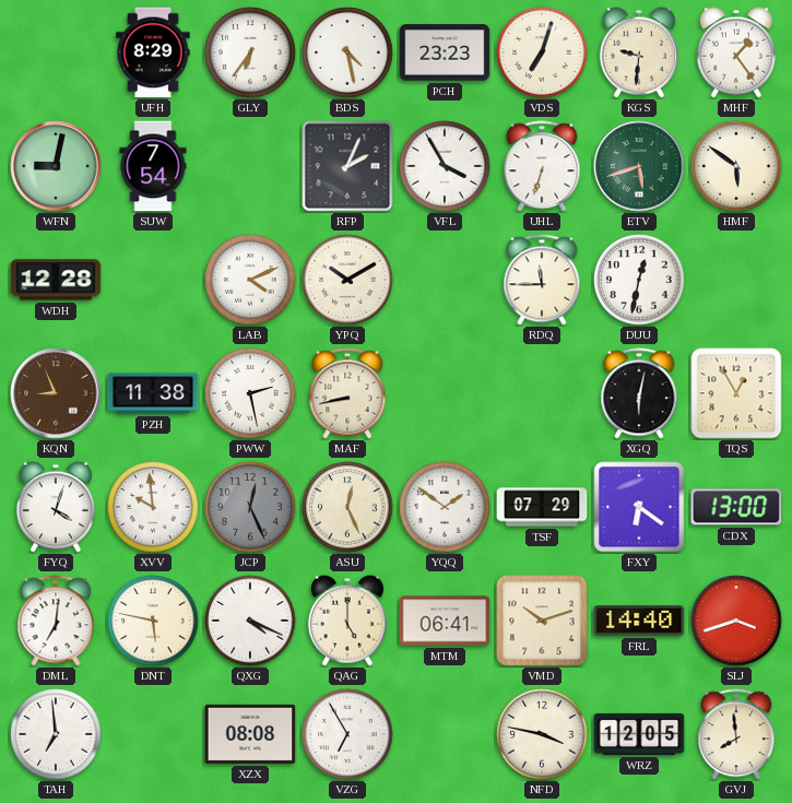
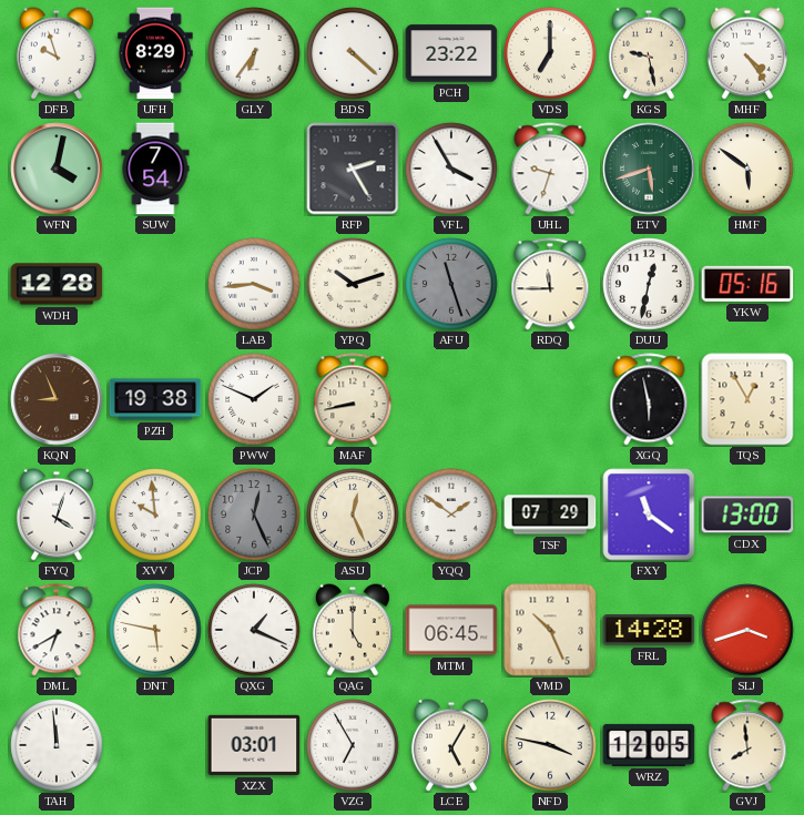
DFB: none -> 9:57
BDS: 4:28 -> 4:22
PCH: 23:23 -> 23:22
VDS: 7:03 -> 7:00
KGS: 9:31 -> 9:28
MHF: 1:24 -> 4:24
WFN: 9:02 -> 4:02
RFP: 2:04 -> 2:25
UHL: 6:33 -> 9:33
LAB: 4:11 -> 3:44
YPQ: 10:10 -> 10:12
AFU: none -> 11:27
YKW: none -> 05:16
PZH: 11:38 -> 19:38
PWW: 2:28 -> 1:49
XGQ: 6:02 -> 5:58
FXY: 6:21 -> 11:21
DML: 7:01 -> 6:40
QXG: 4:19 -> 1:19
MTM: 06:41 -> 06:45
VMD: 10:12 -> 10:26
FRL: 14:40 -> 14:28
TAH: 6:59 -> 11:59
XZX: 08:08 -> 03:01
LCE: none -> 5:05
